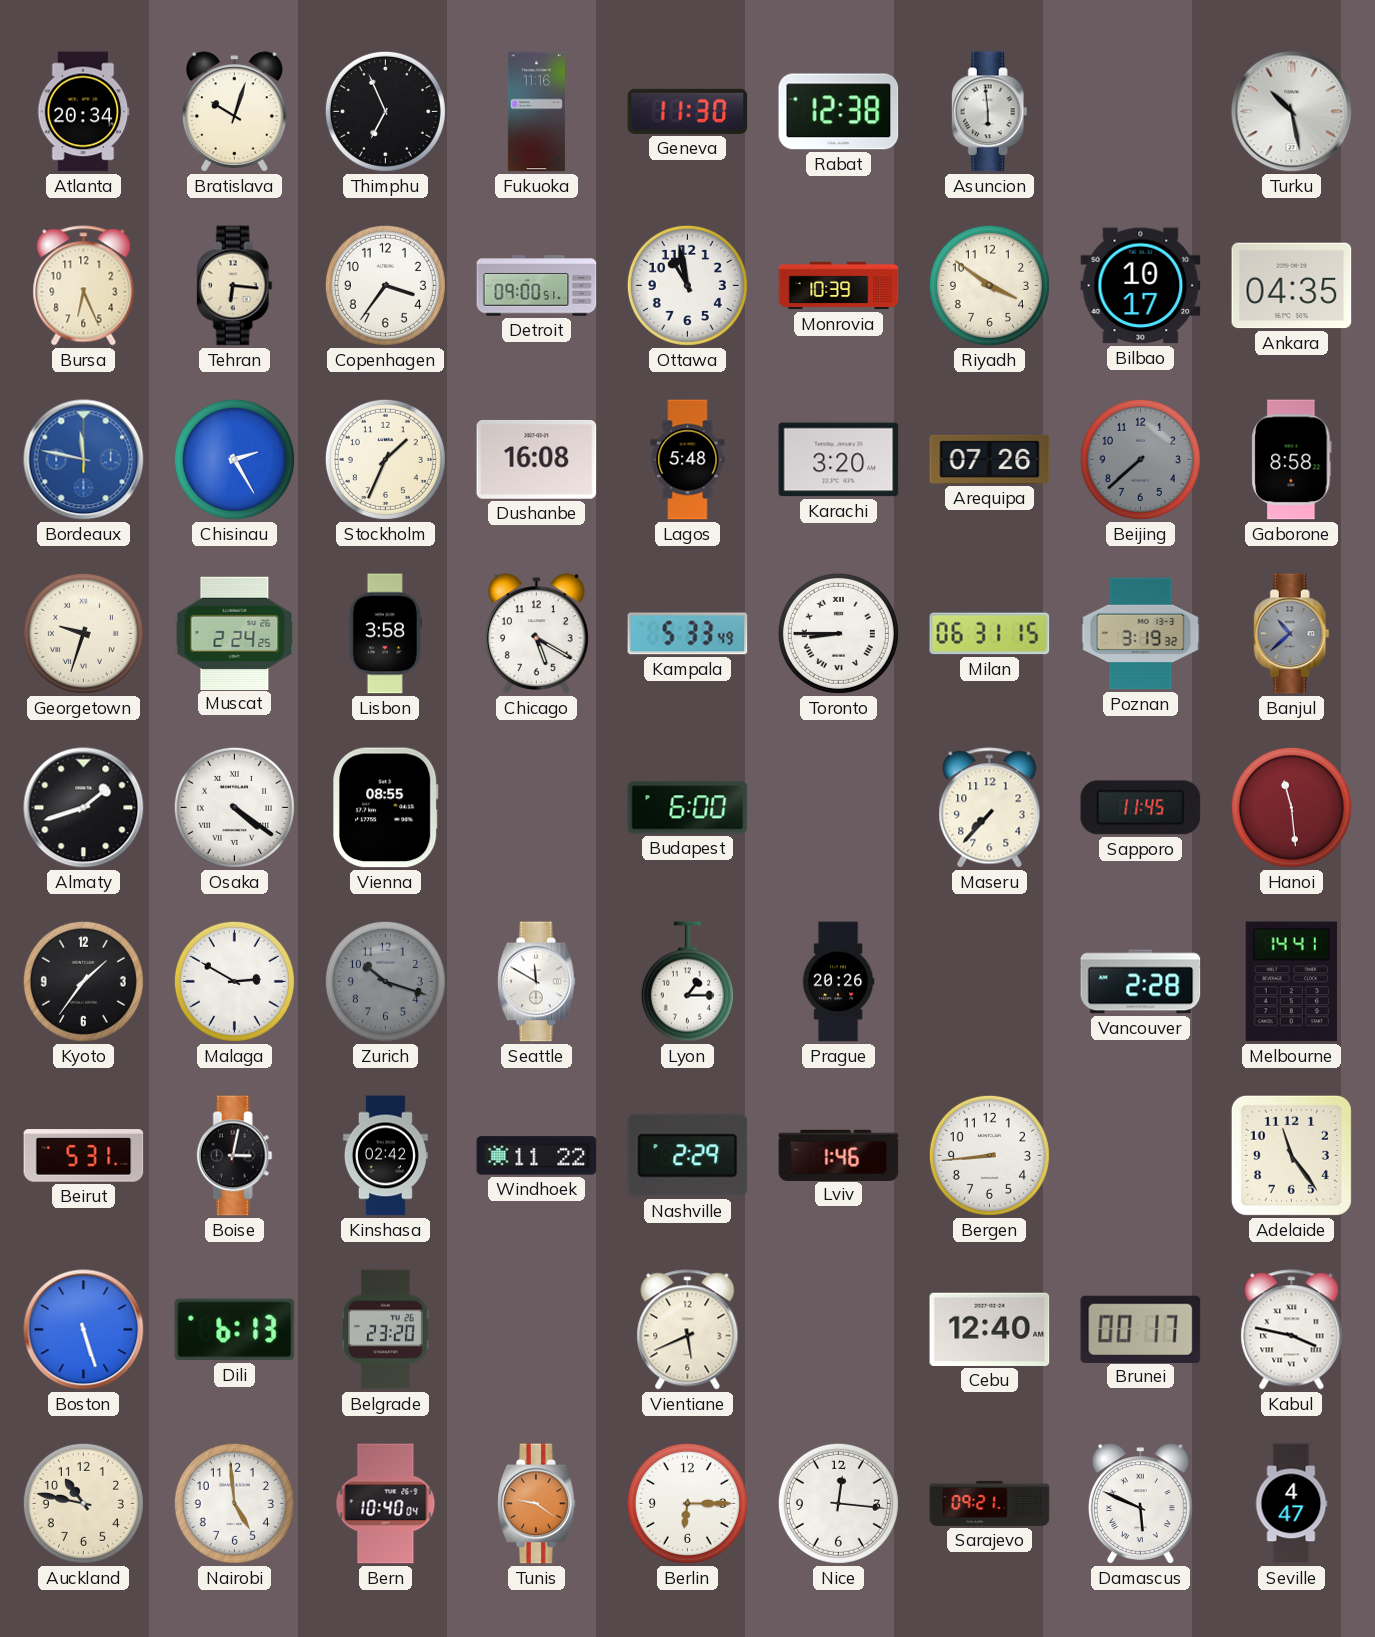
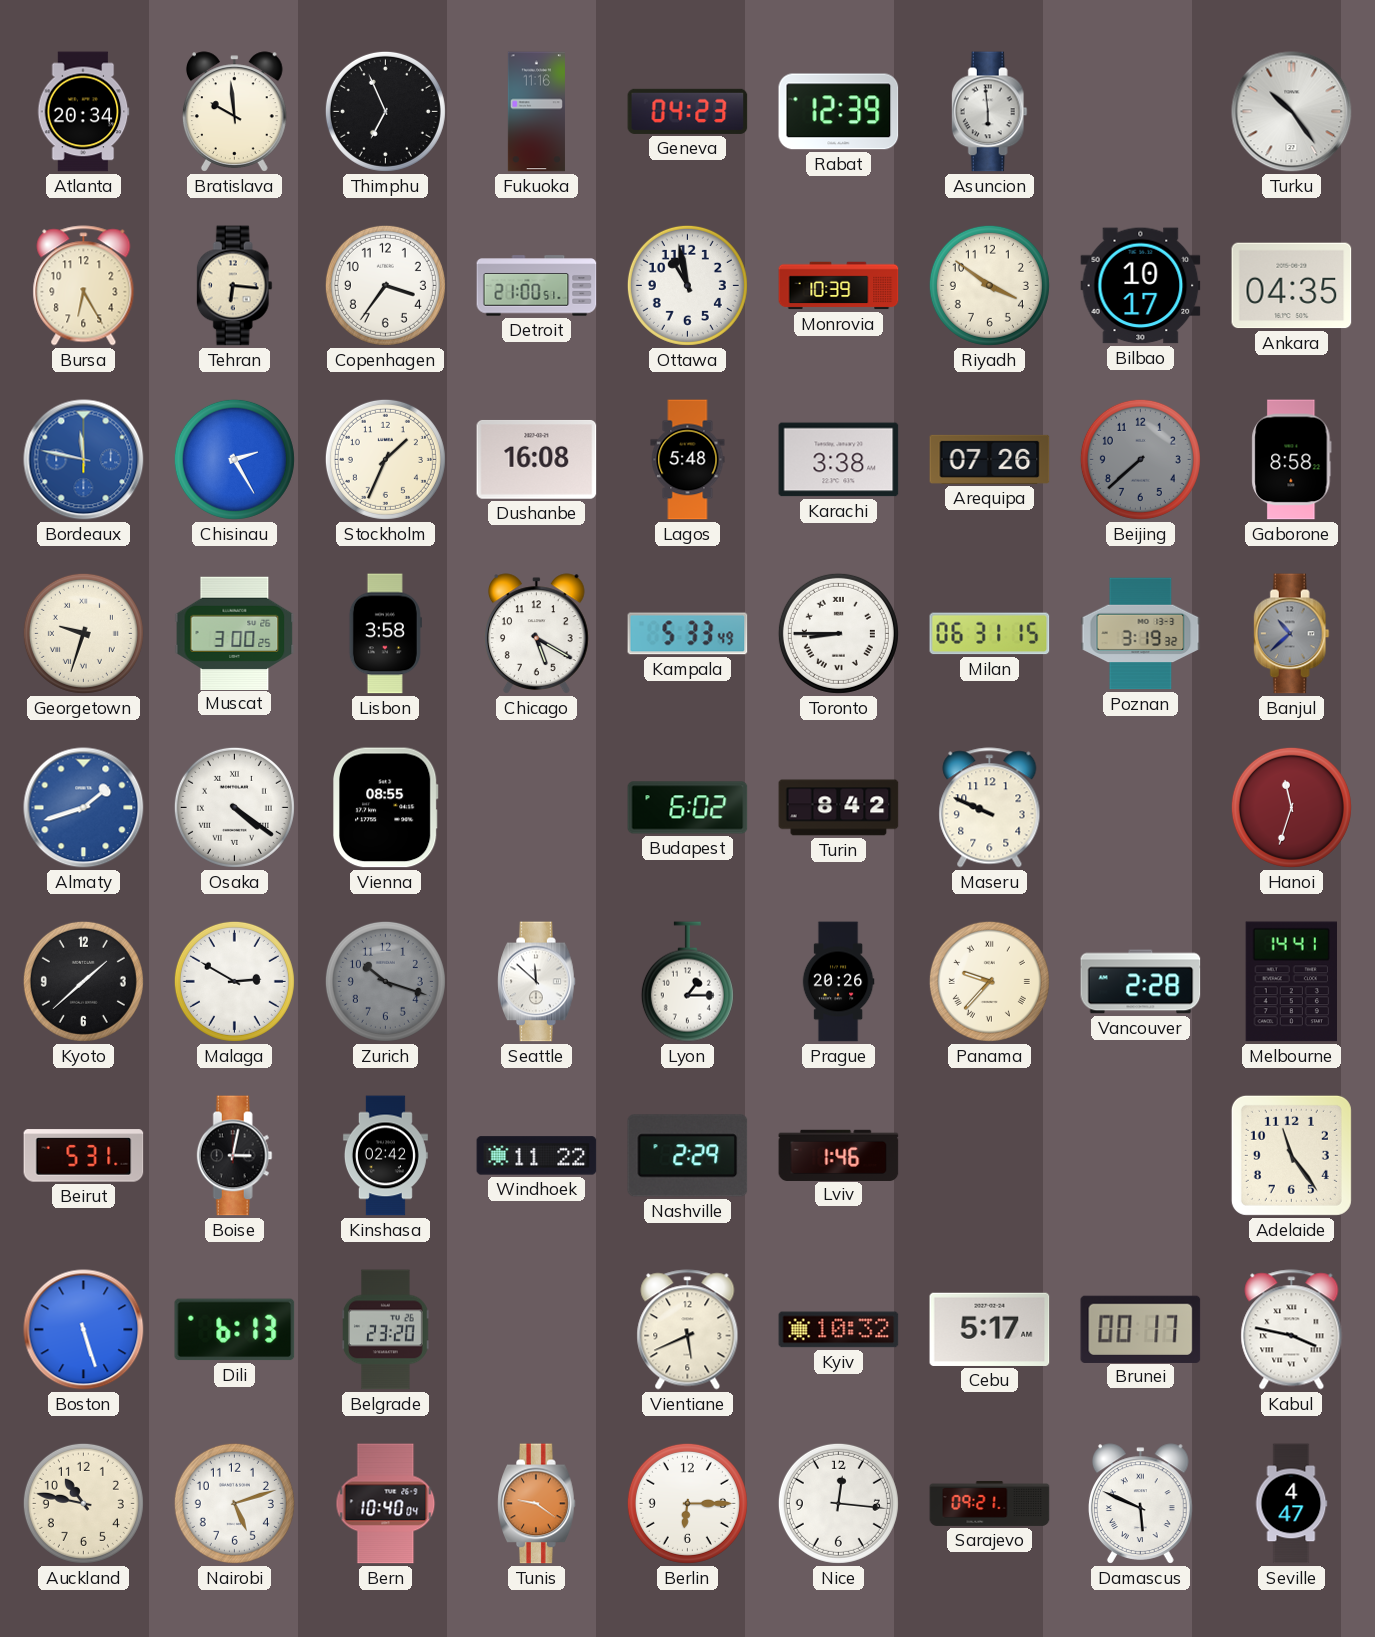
Bratislava: 10:03 -> 9:59
Geneva: 11:30 -> 04:23
Rabat: 12:38 -> 12:39
Turku: 10:28 -> 10:24
Bursa: 6:26 -> 6:25
Detroit: 09:00 -> 21:00
Karachi: 3:20 -> 3:38
Muscat: 2:24 -> 3:00
Almaty dial: black -> blue
Budapest: 6:00 -> 6:02
Turin: none -> 8:42
Maseru: 7:37 -> 9:49
Sapporo: 11:45 -> none
Hanoi: 11:29 -> 11:33
Kyoto: 1:36 -> 1:38
Seattle: 11:50 -> 11:52
Panama: none -> 9:37
Bergen: 8:44 -> none
Kyiv: none -> 10:32
Cebu: 12:40 -> 5:17
Nairobi: 4:59 -> 5:12
